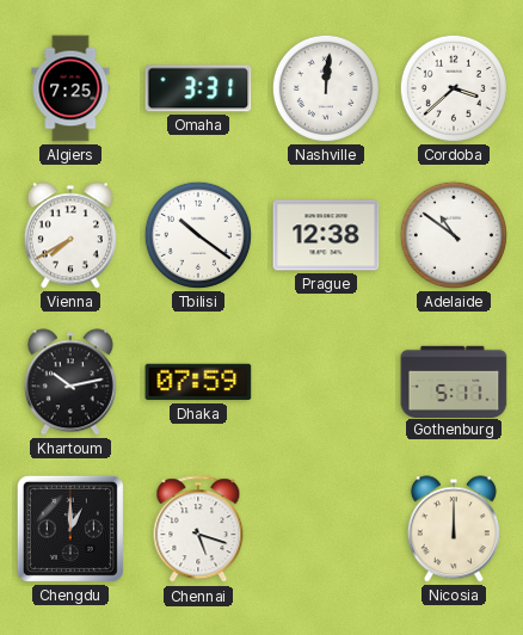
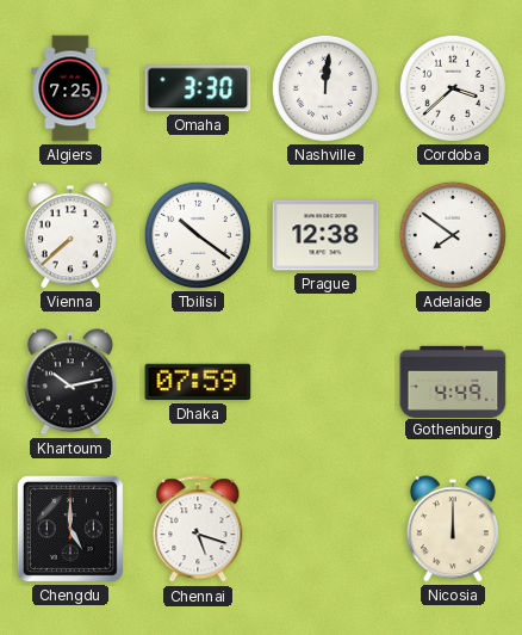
Omaha: 3:31 -> 3:30
Vienna: 7:40 -> 7:38
Adelaide: 10:51 -> 7:51
Gothenburg: 5:11 -> 4:49
Chengdu: 1:00 -> 5:00
